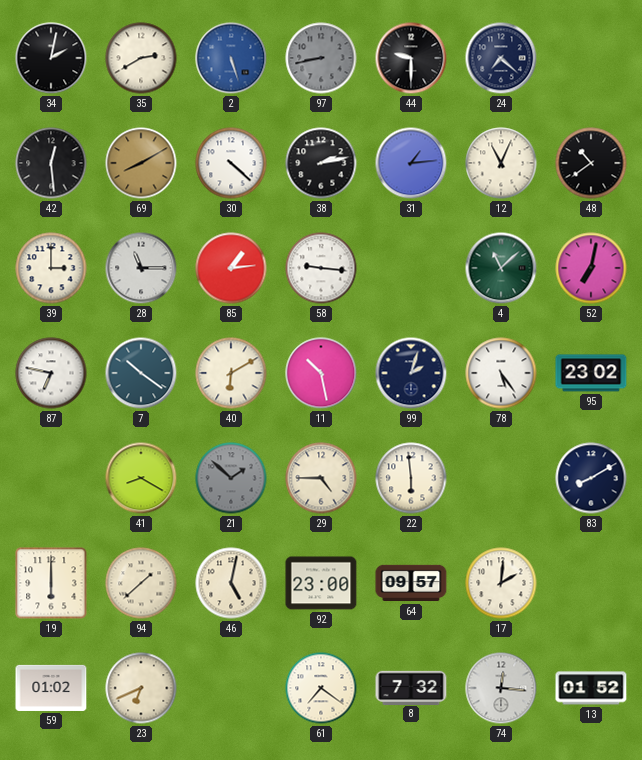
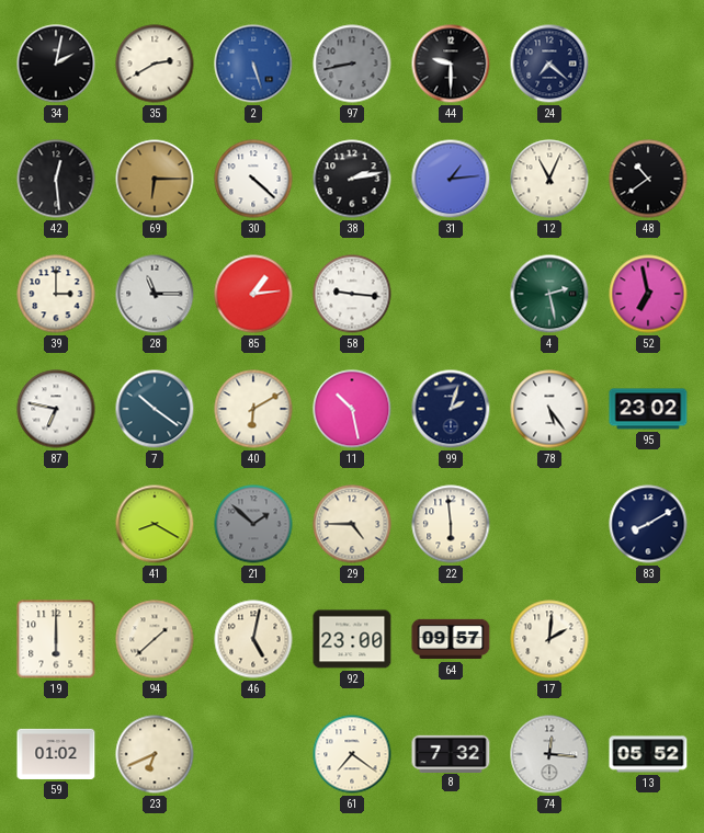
69: 8:10 -> 6:15
4: 11:08 -> 2:28
52: 7:02 -> 6:58
13: 01:52 -> 05:52
